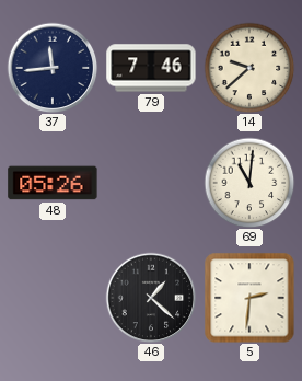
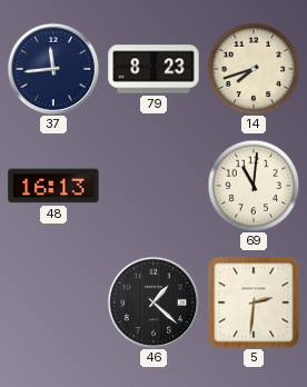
79: 7:46 -> 8:23
14: 9:38 -> 7:42
48: 05:26 -> 16:13
